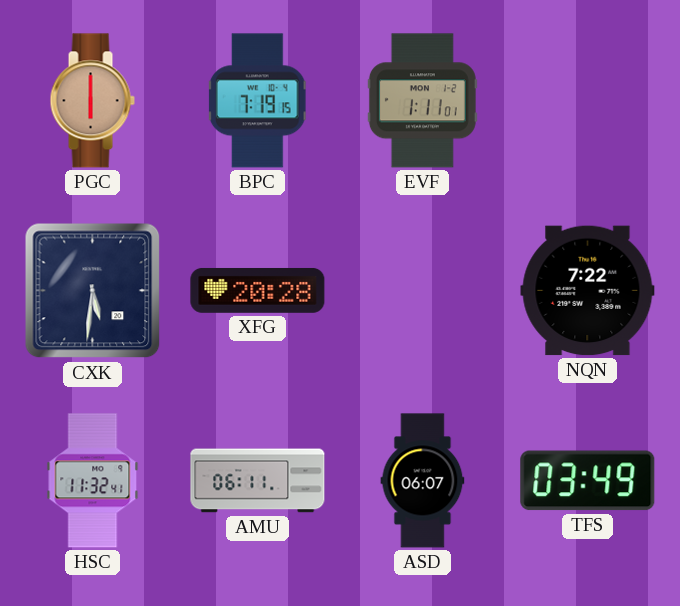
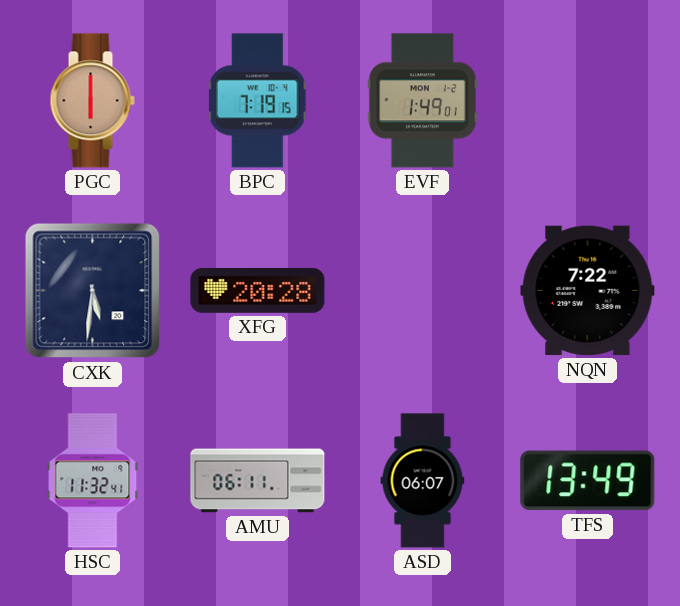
EVF: 1:11 -> 1:49
TFS: 03:49 -> 13:49
